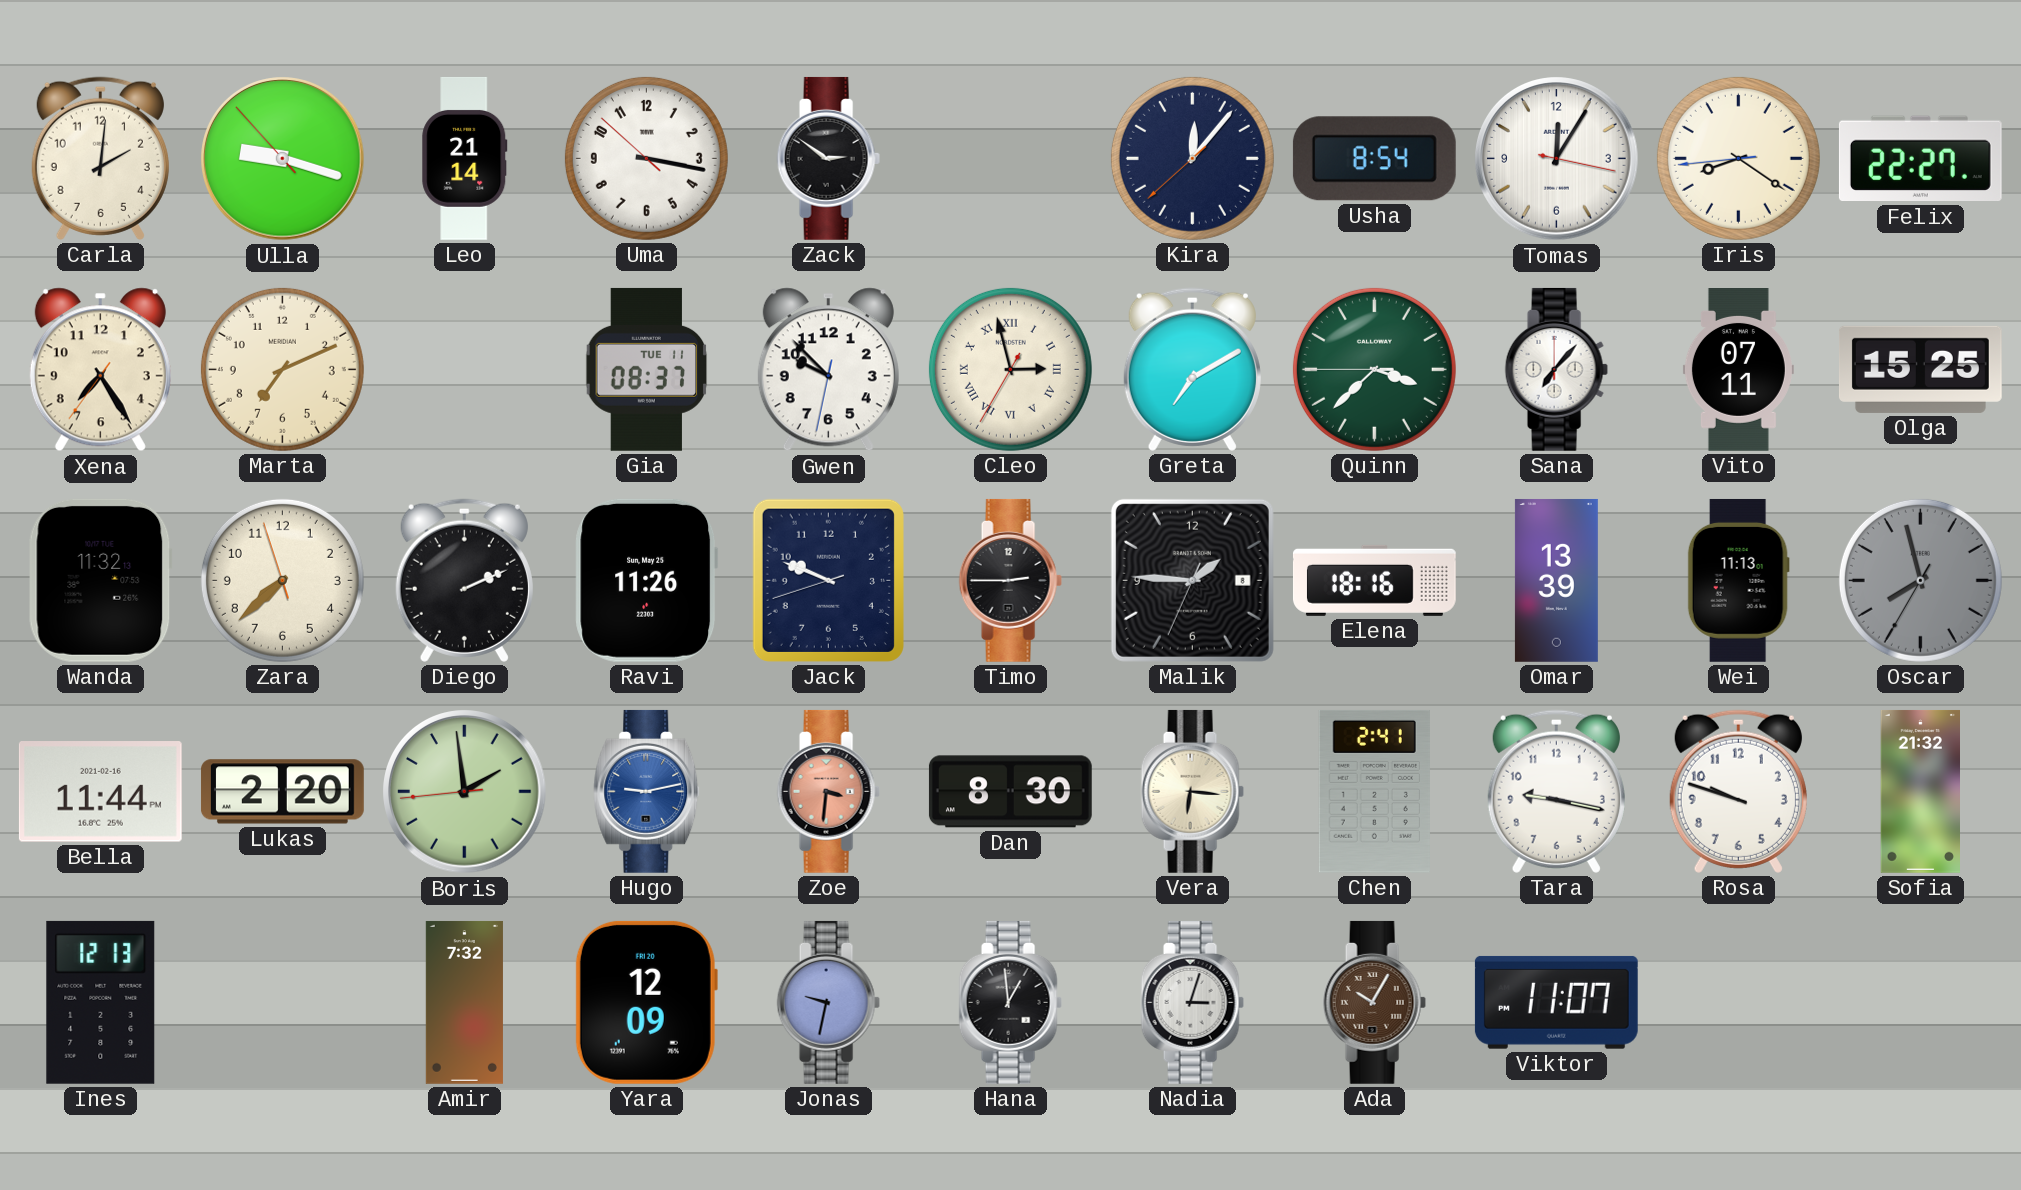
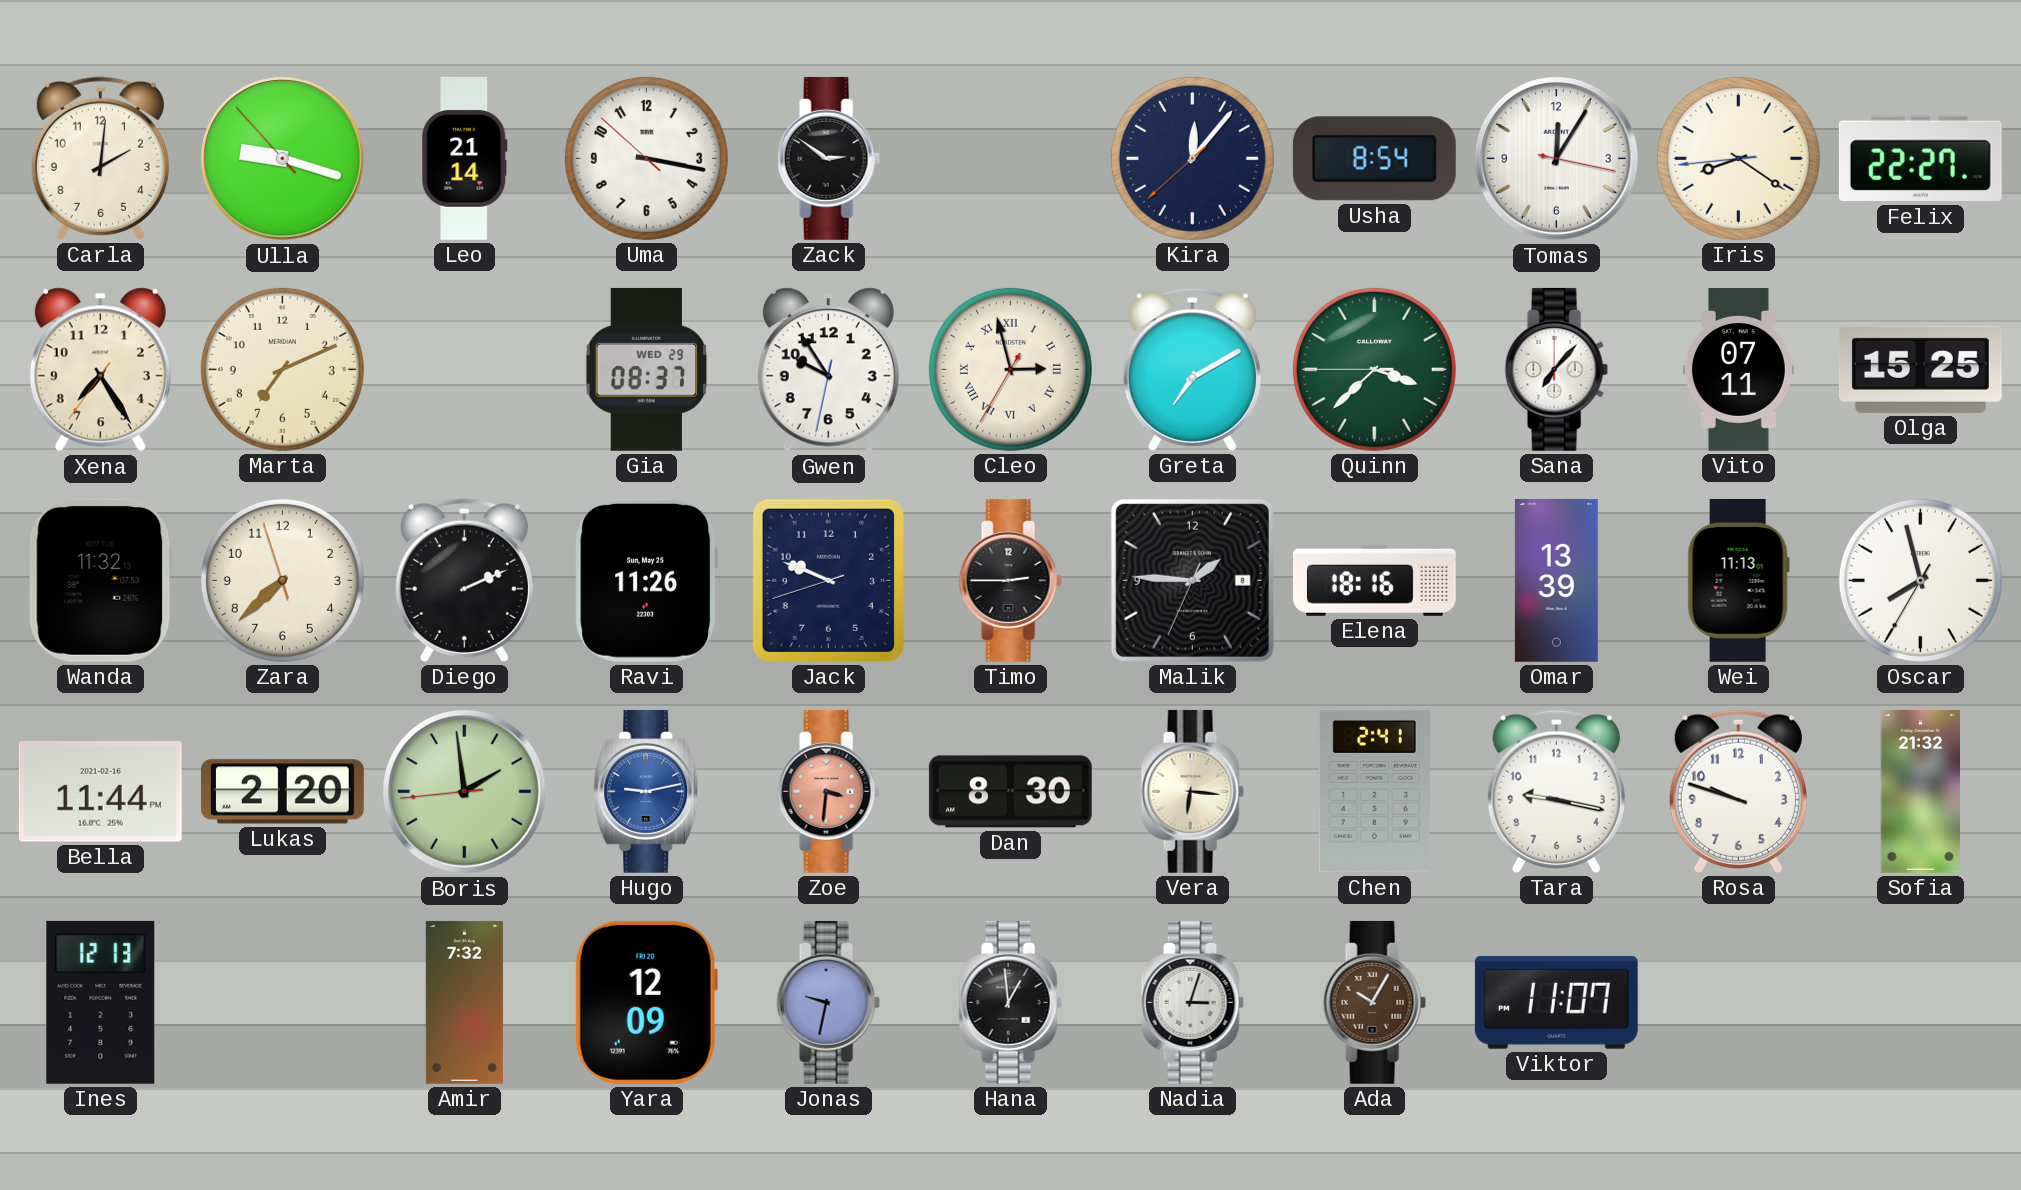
Gia date: TUE 11 -> WED 29
Gwen: 9:52 -> 9:54
Oscar dial: grey -> white
